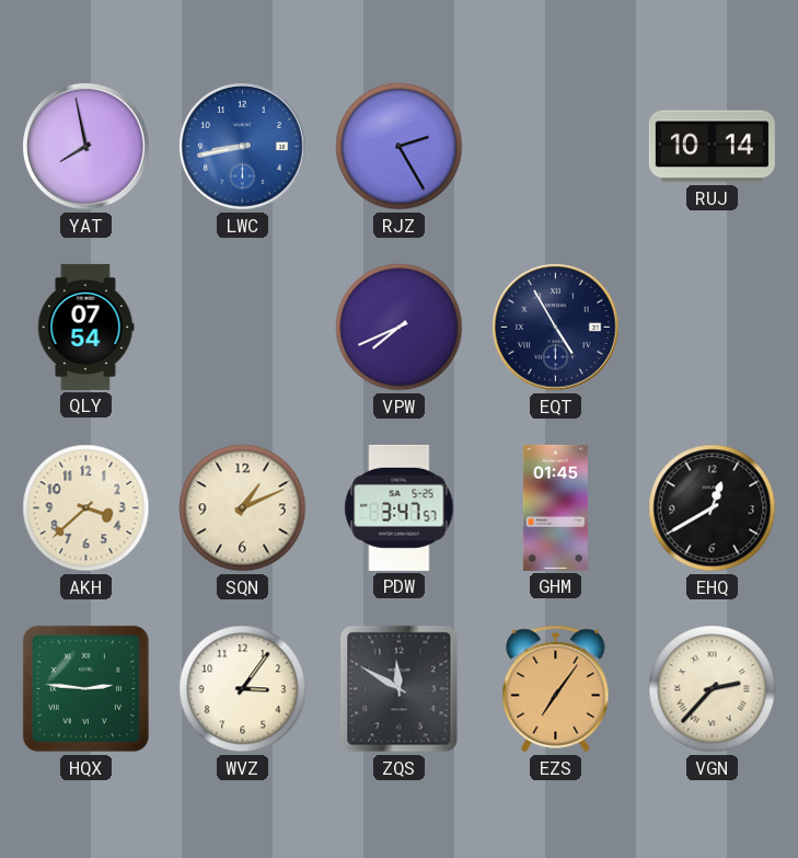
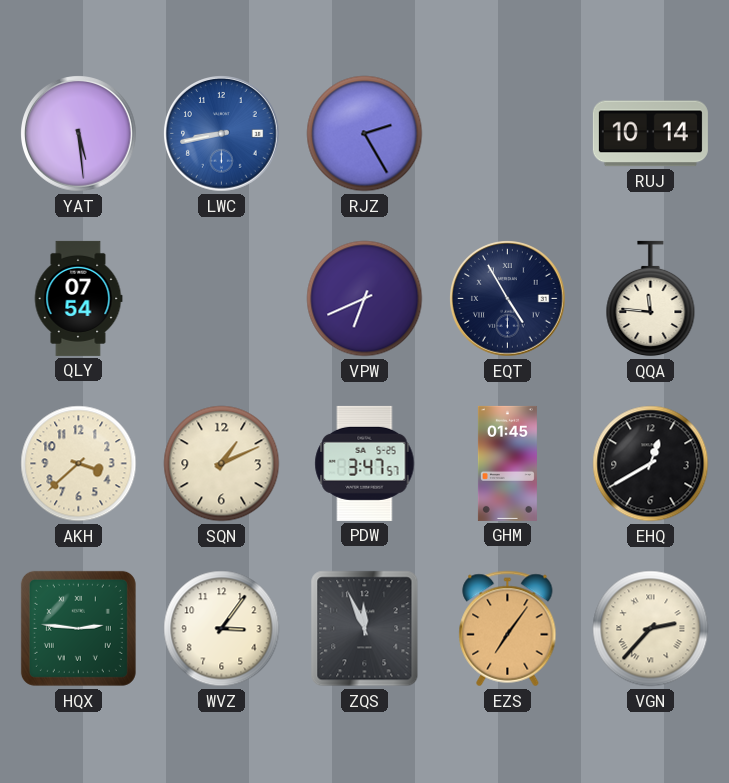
YAT: 7:58 -> 5:29
VPW: 7:41 -> 6:41
QQA: none -> 11:46
ZQS: 11:50 -> 11:56
